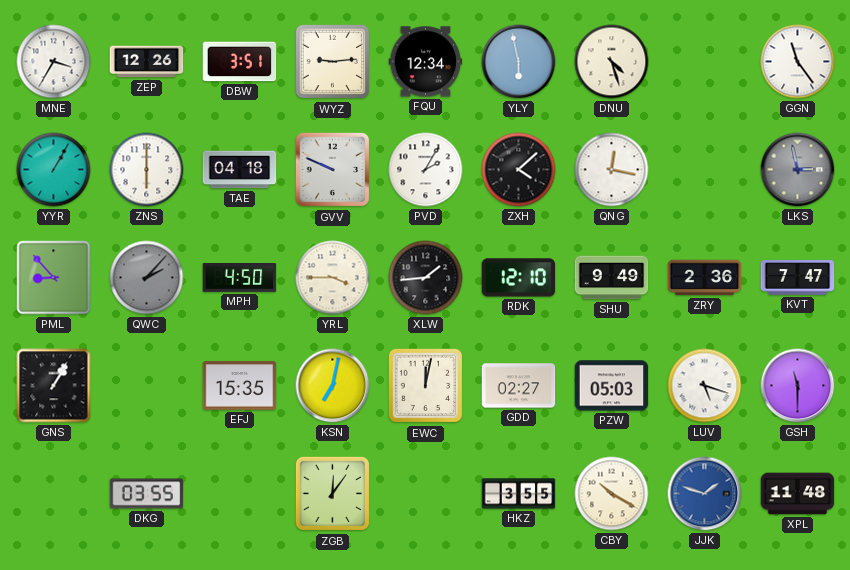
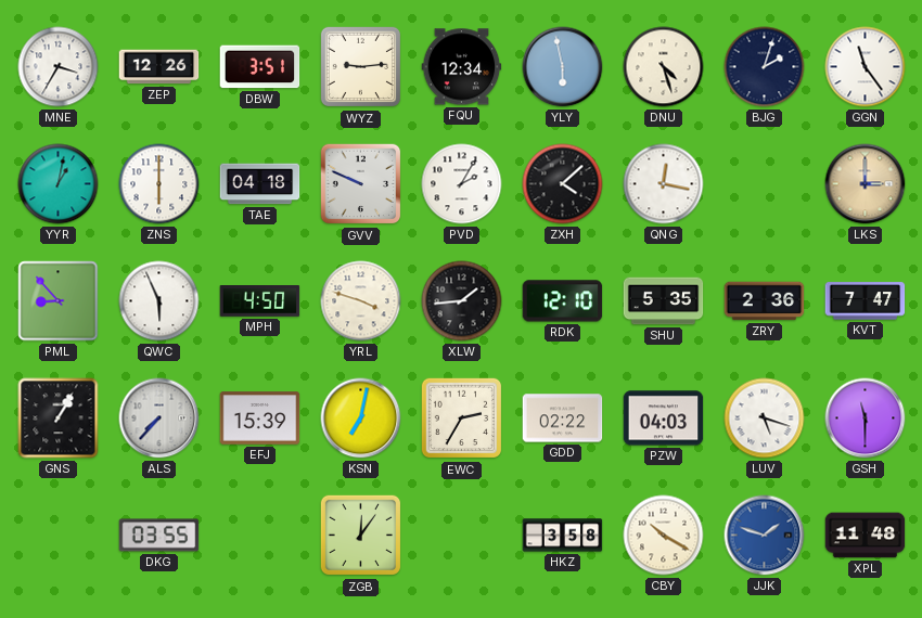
BJG: none -> 2:03
YYR: 1:05 -> 1:02
LKS: 2:58 -> 3:00
LKS dial: grey -> champagne
QWC: 2:07 -> 5:56
QWC dial: grey -> white
YRL: 3:45 -> 3:48
SHU: 9:49 -> 5:35
ALS: none -> 7:37
EFJ: 15:35 -> 15:39
EWC: 12:02 -> 2:35
GDD: 02:27 -> 02:22
PZW: 05:03 -> 04:03
HKZ: 3:55 -> 3:58
